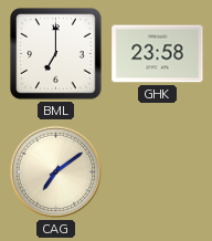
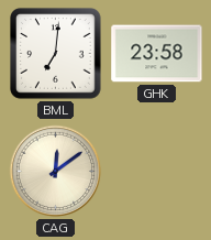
BML: 7:00 -> 7:01
CAG: 7:09 -> 12:09
